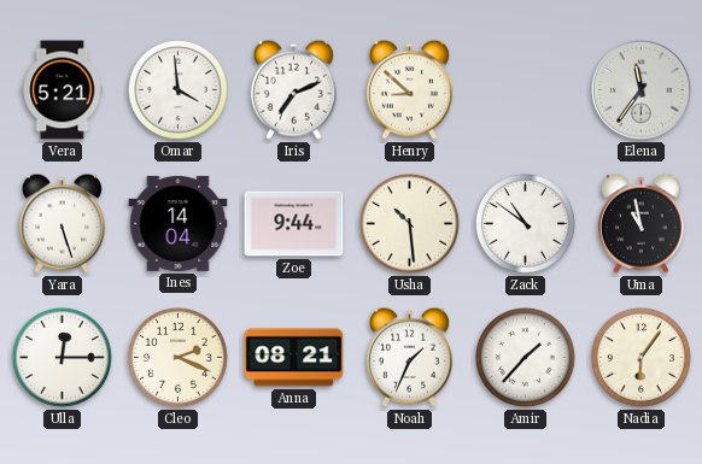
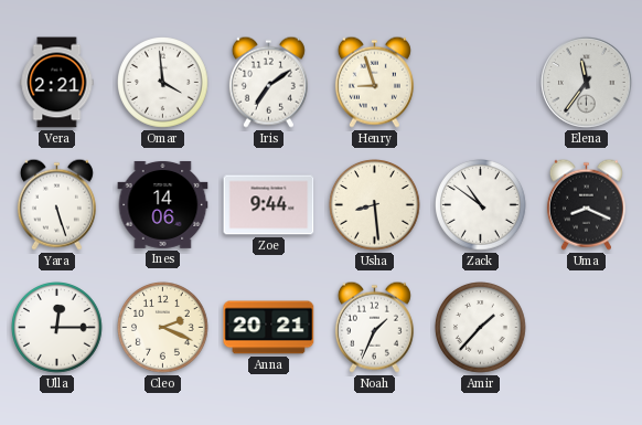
Vera: 5:21 -> 2:21
Iris: 7:11 -> 7:09
Henry: 8:52 -> 8:57
Ines: 14:04 -> 14:06
Usha: 10:29 -> 8:29
Uma: 10:58 -> 8:19
Anna: 08:21 -> 20:21
Nadia: 6:06 -> none
